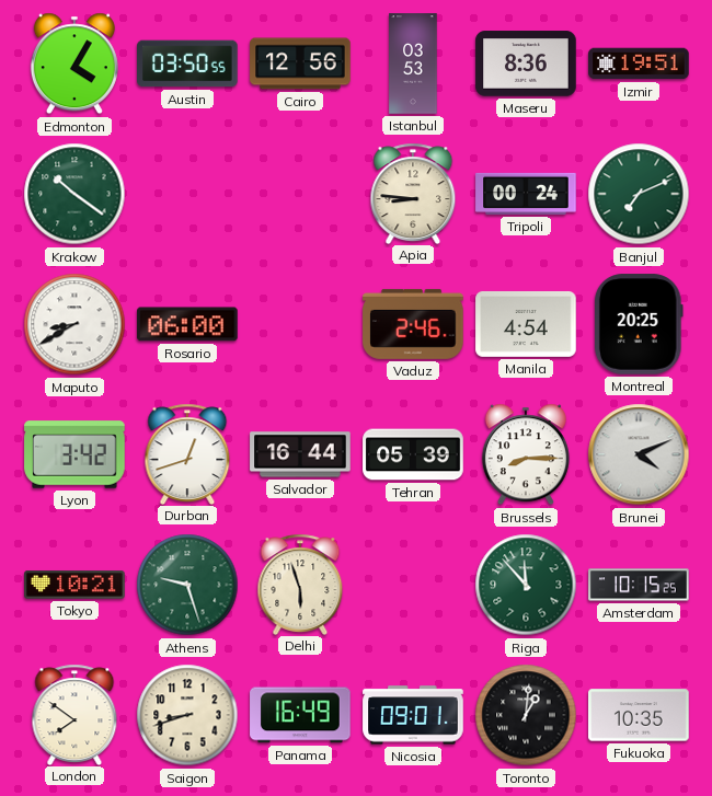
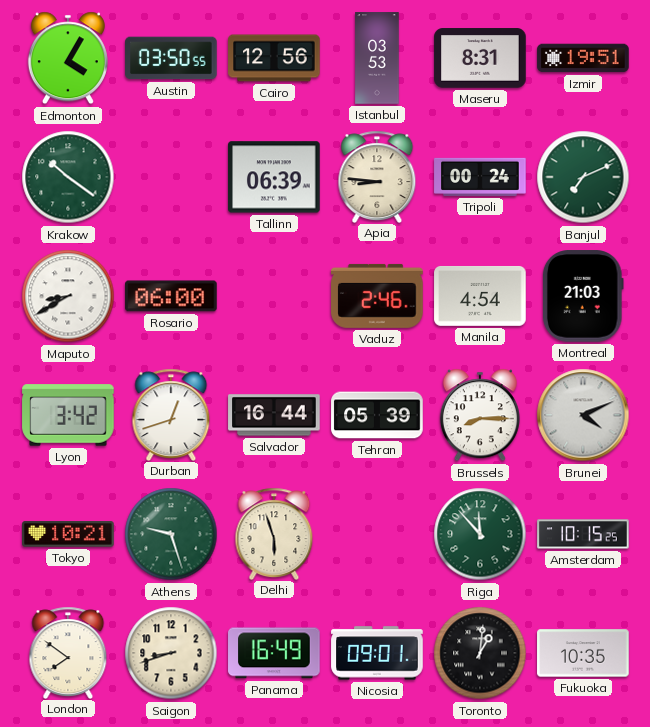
Maseru: 8:36 -> 8:31
Tallinn: none -> 06:39
Montreal: 20:25 -> 21:03
